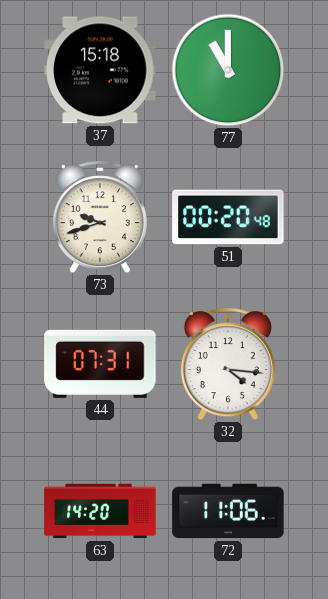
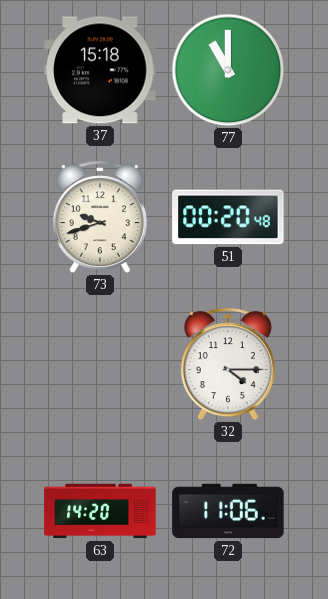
44: 07:31 -> none
32: 4:16 -> 4:15
